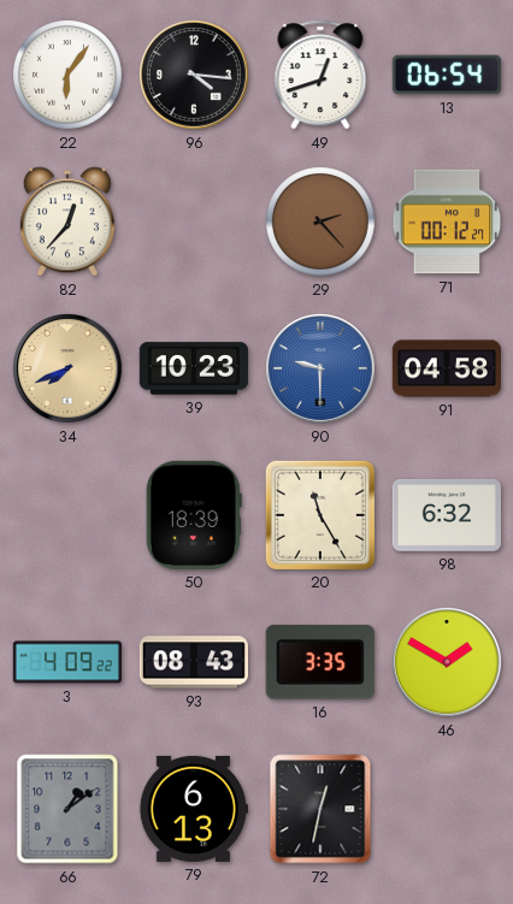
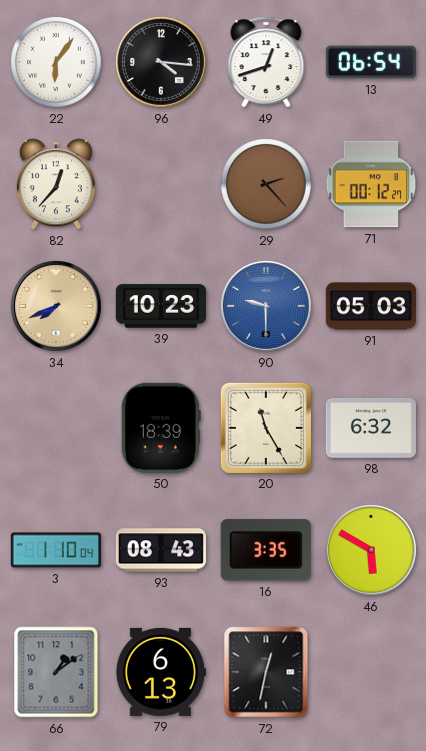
91: 04:58 -> 05:03
3: 4:09 -> 1:10
46: 1:50 -> 5:50
